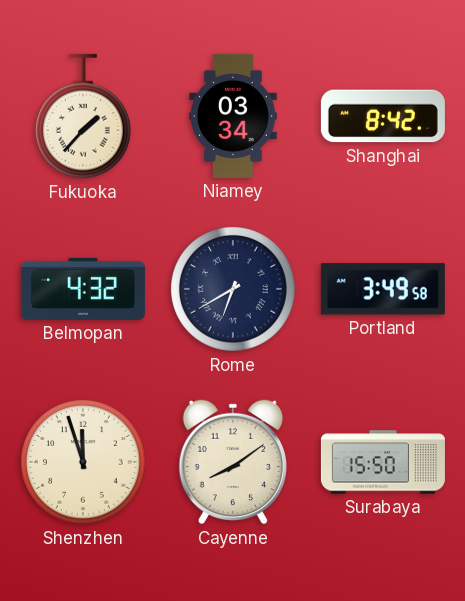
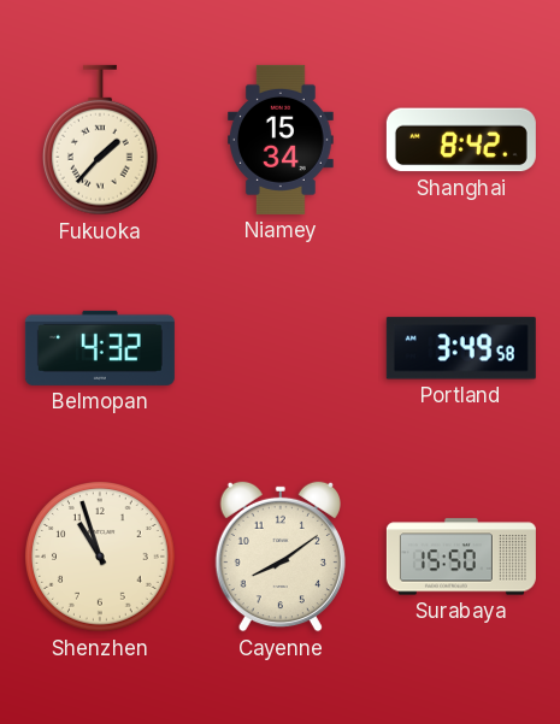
Niamey: 03:34 -> 15:34
Rome: 6:40 -> none
Shenzhen: 11:57 -> 10:57
